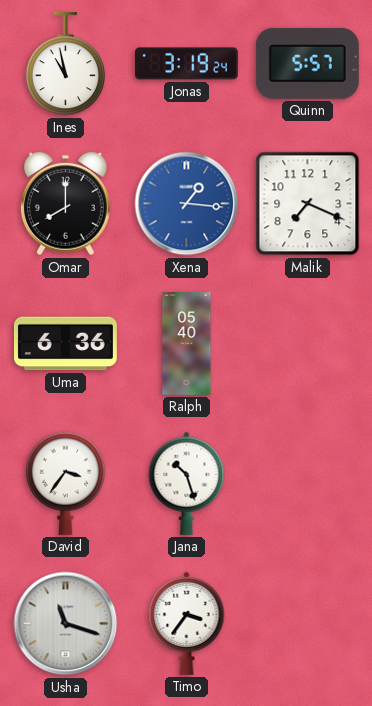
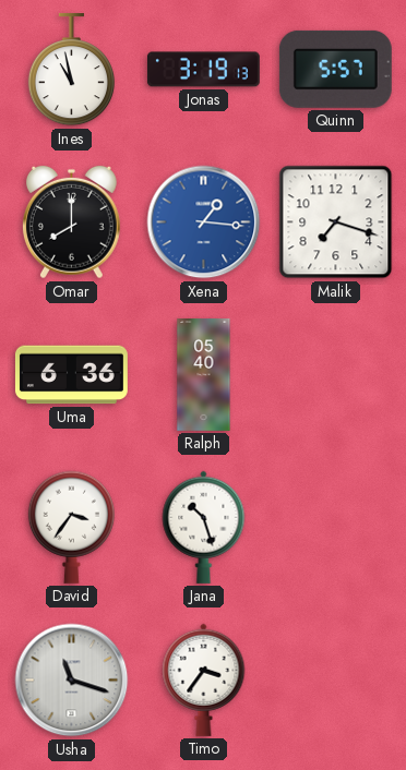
Jonas: 3:19:24 -> 3:19:13
Malik: 7:19 -> 7:18
